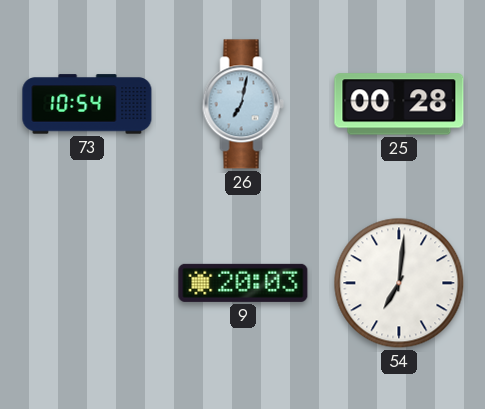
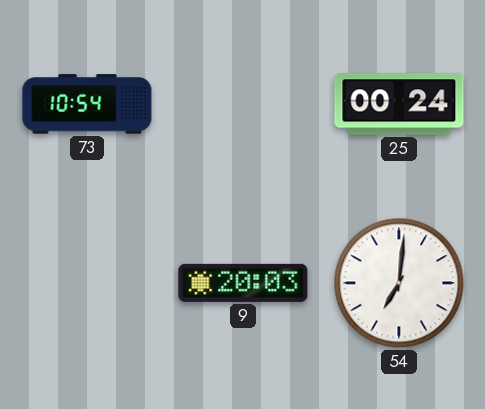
26: 7:02 -> none
25: 00:28 -> 00:24
